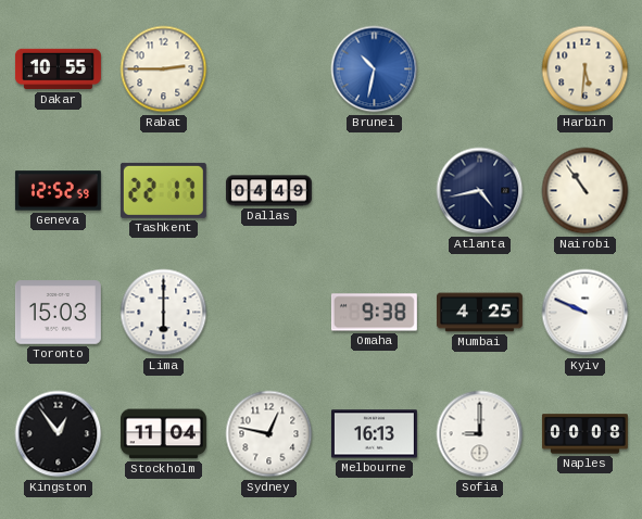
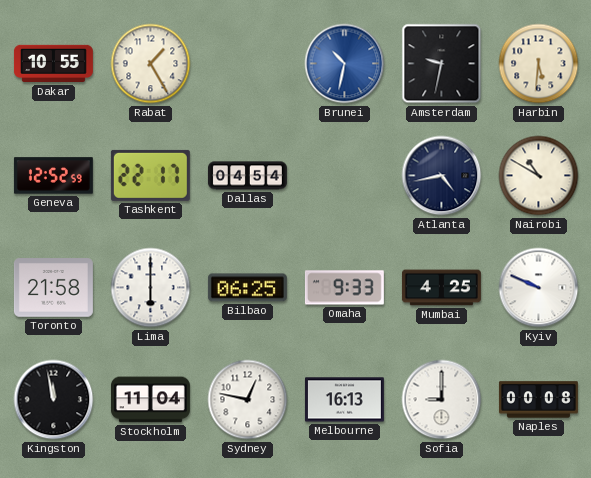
Rabat: 2:45 -> 1:25
Amsterdam: none -> 9:32
Dallas: 04:49 -> 04:54
Nairobi: 10:54 -> 10:50
Toronto: 15:03 -> 21:58
Bilbao: none -> 06:25
Omaha: 9:38 -> 9:33
Kingston: 12:54 -> 11:58
